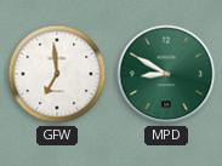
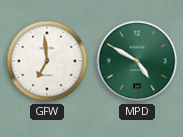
MPD: 8:50 -> 4:50
